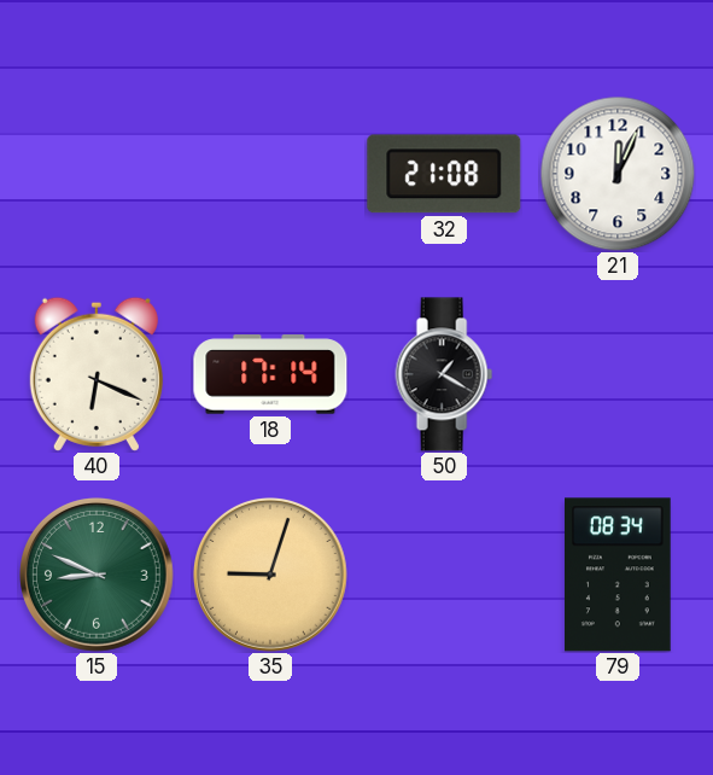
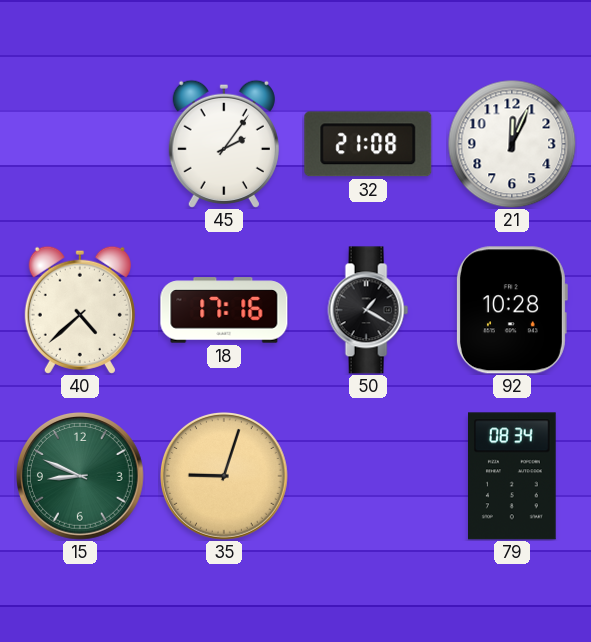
45: none -> 2:06
40: 6:19 -> 4:38
18: 17:14 -> 17:16
92: none -> 10:28
